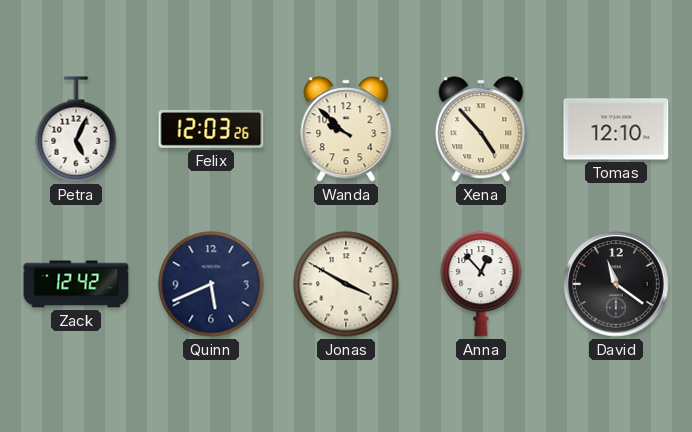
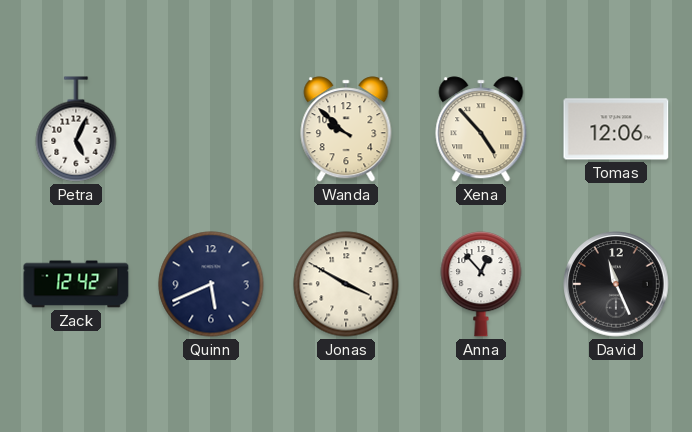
Felix: 12:03 -> none
Tomas: 12:10 -> 12:06
David: 11:21 -> 11:26
